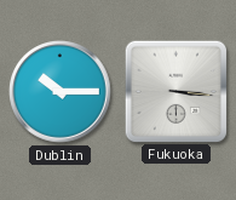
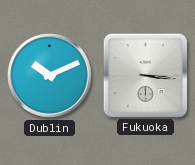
Dublin: 10:15 -> 10:11
